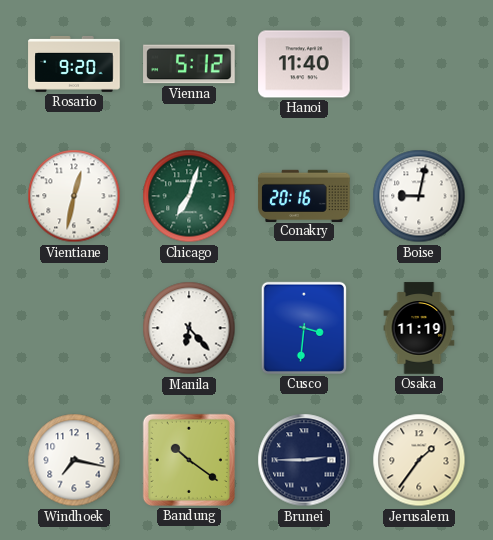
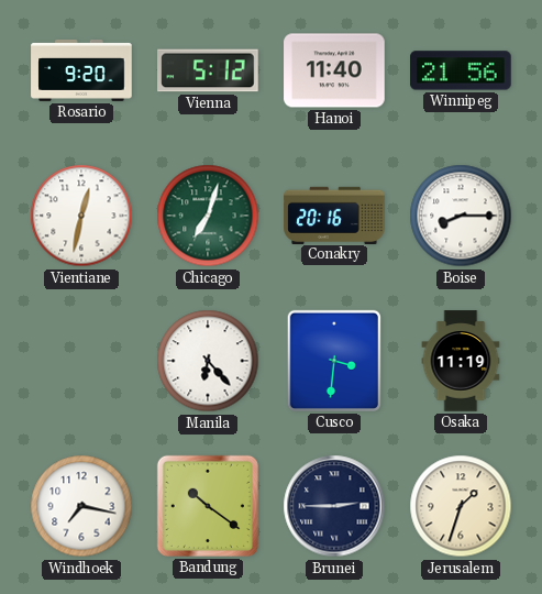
Winnipeg: none -> 21:56
Boise: 9:02 -> 8:15
Jerusalem: 1:36 -> 1:33
